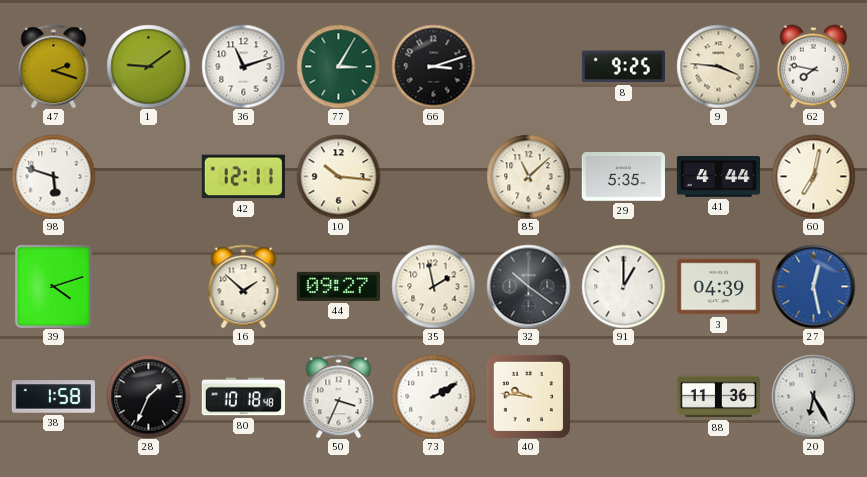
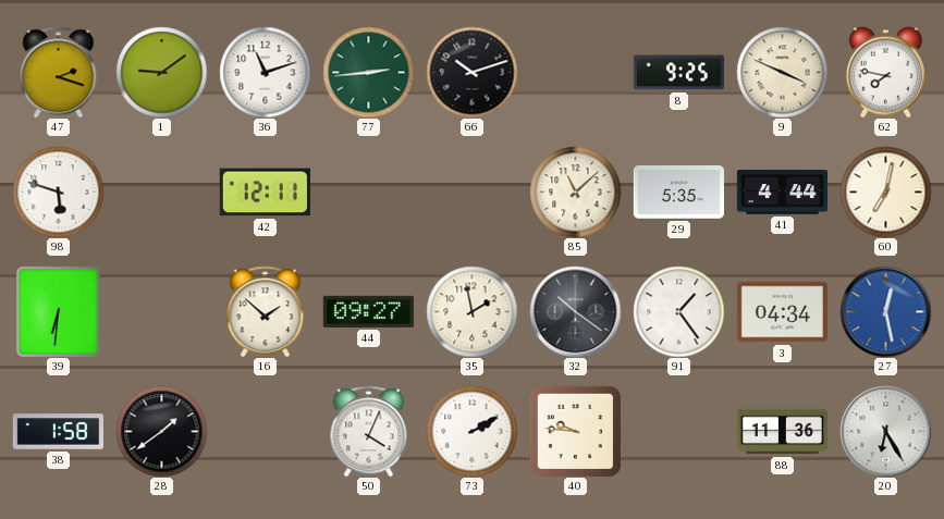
77: 3:05 -> 2:44
66: 3:12 -> 10:12
9: 3:46 -> 3:49
10: 10:16 -> none
39: 4:12 -> 6:31
91: 1:00 -> 1:24
3: 04:39 -> 04:34
28: 1:34 -> 1:39
80: 10:18 -> none
50: 3:34 -> 4:04
